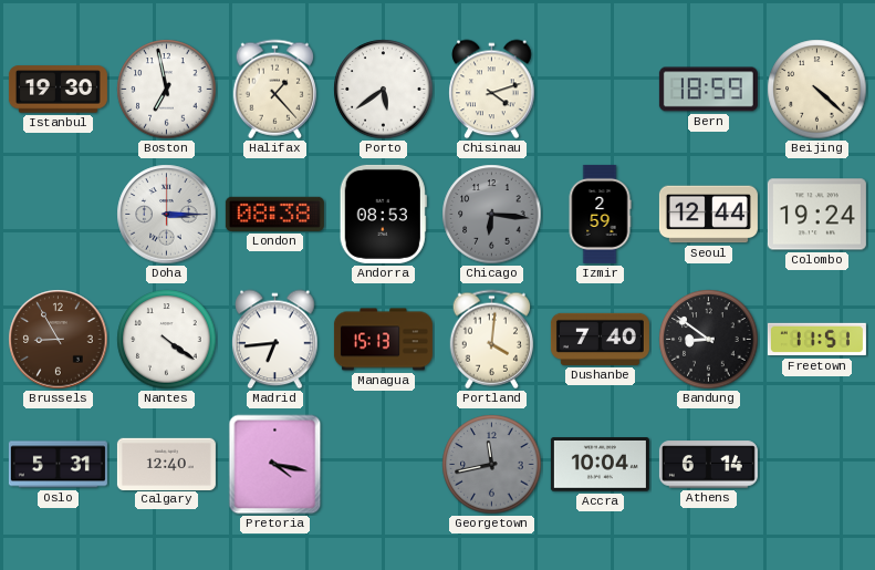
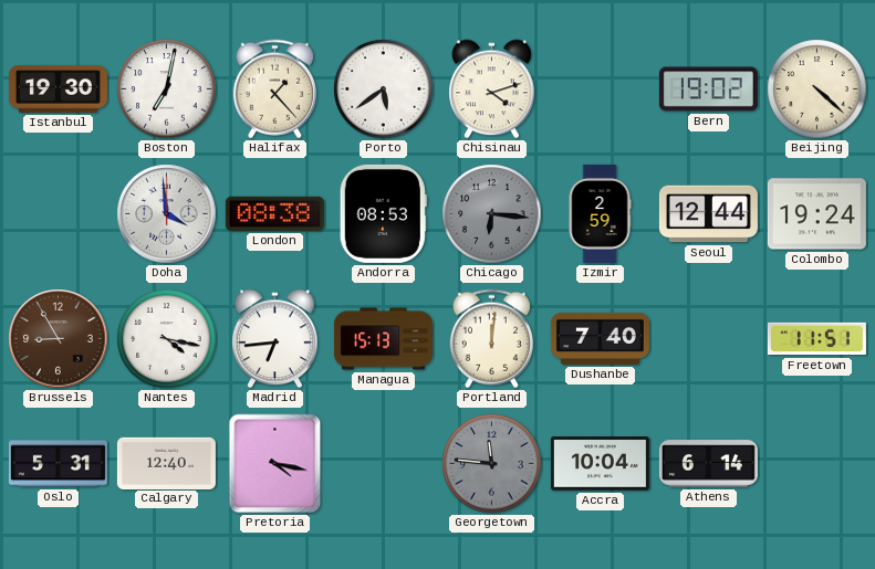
Boston: 6:58 -> 7:02
Bern: 18:59 -> 19:02
Doha: 3:15 -> 3:59
Nantes: 4:21 -> 4:17
Portland: 4:01 -> 12:01
Bandung: 8:51 -> none
Georgetown: 11:43 -> 11:46
